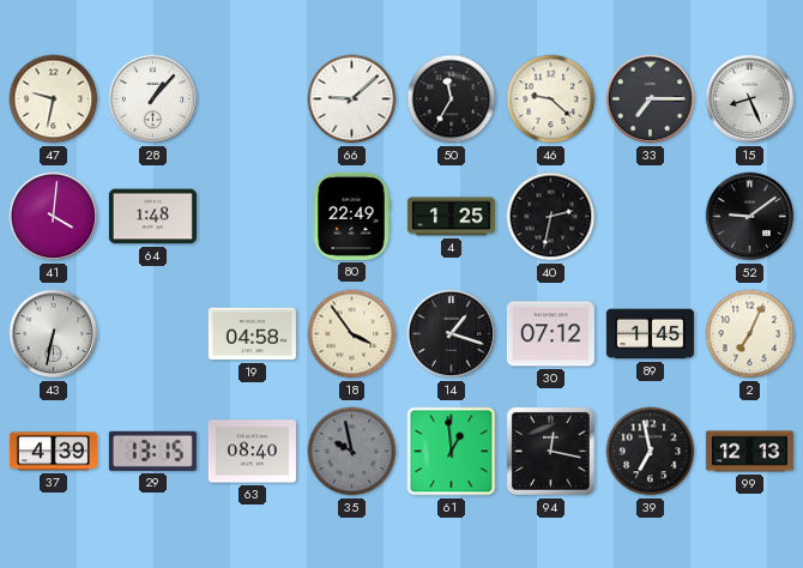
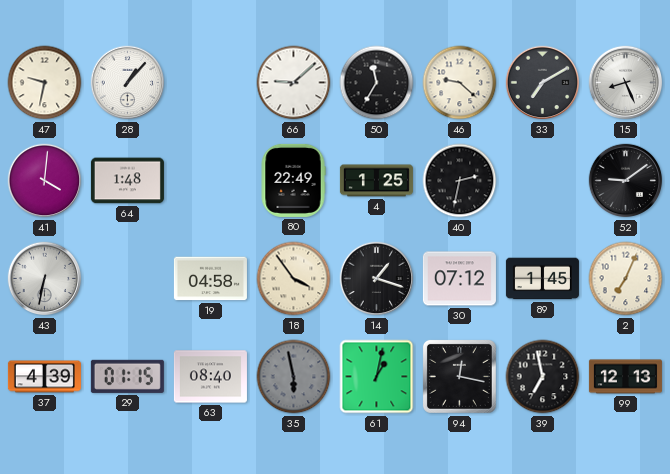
33: 7:15 -> 7:10
29: 13:15 -> 01:15
35: 9:58 -> 5:58
61: 12:59 -> 1:02
